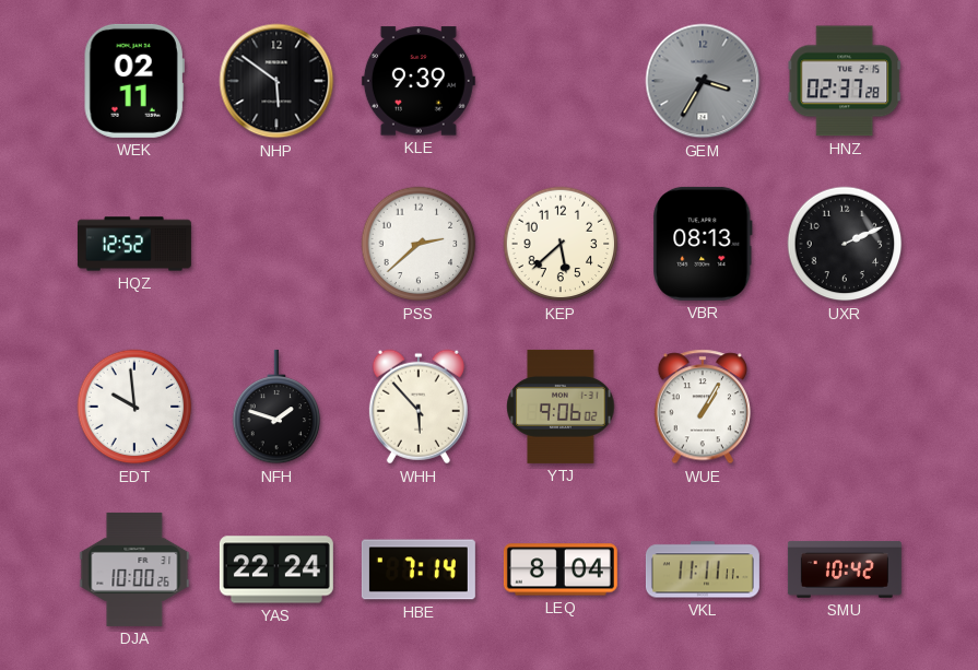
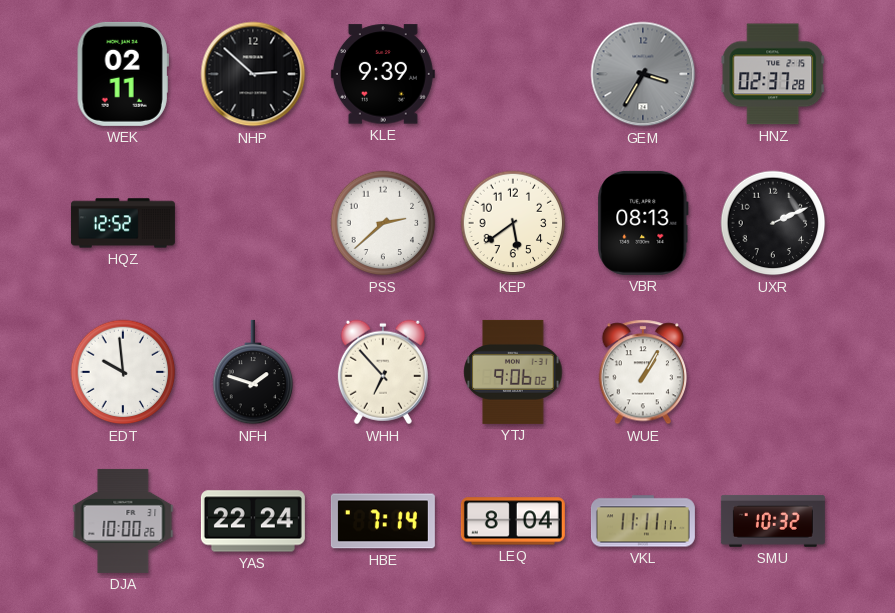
NHP: 5:51 -> 2:52
KEP: 5:38 -> 5:39
WHH: 5:53 -> 6:53
SMU: 10:42 -> 10:32
